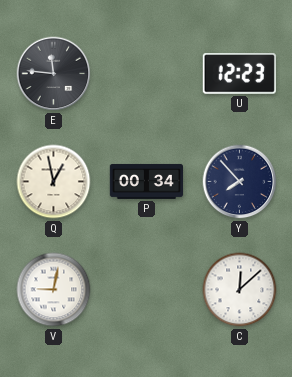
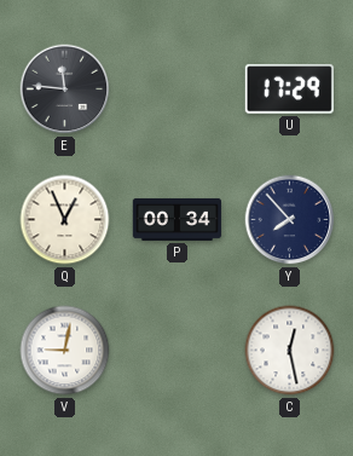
U: 12:23 -> 17:29
Q: 12:58 -> 12:56
C: 12:08 -> 12:28
